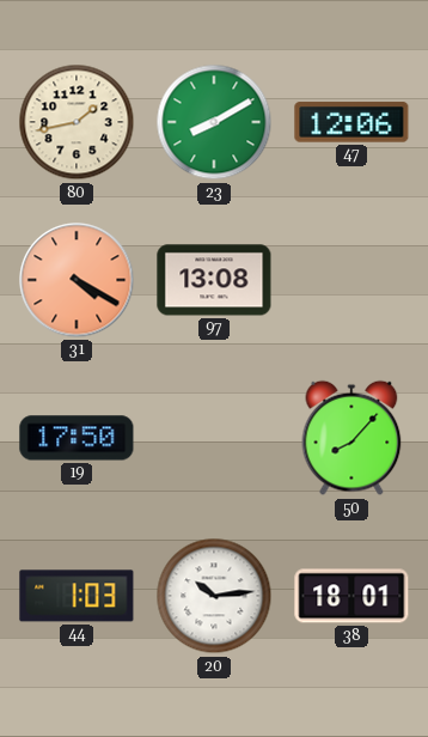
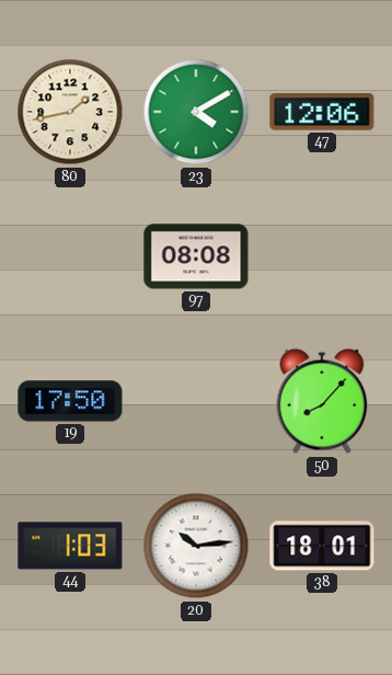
23: 8:10 -> 4:10
31: 4:20 -> none
97: 13:08 -> 08:08
